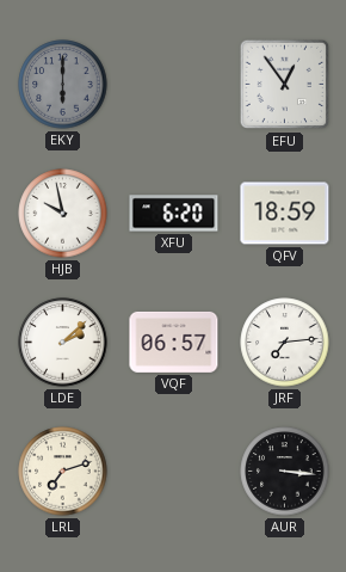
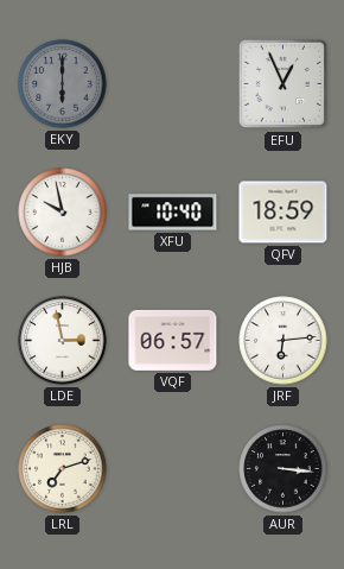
EFU: 12:54 -> 12:56
XFU: 6:20 -> 10:40
LDE: 2:08 -> 2:58
JRF: 7:14 -> 6:14
